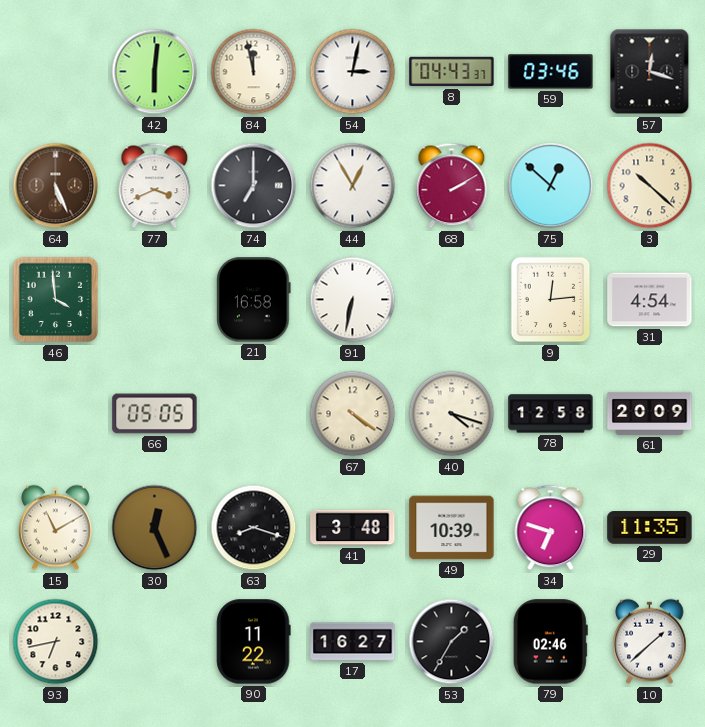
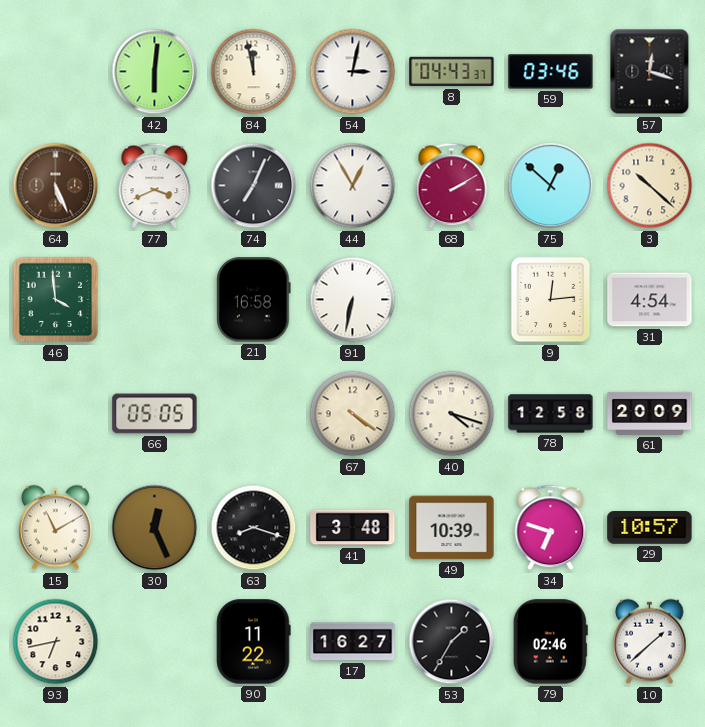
74: 7:00 -> 7:04
29: 11:35 -> 10:57
